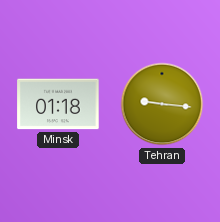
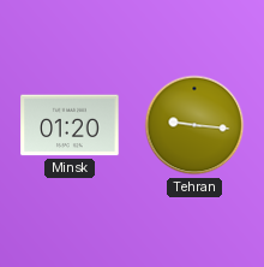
Minsk: 01:18 -> 01:20
